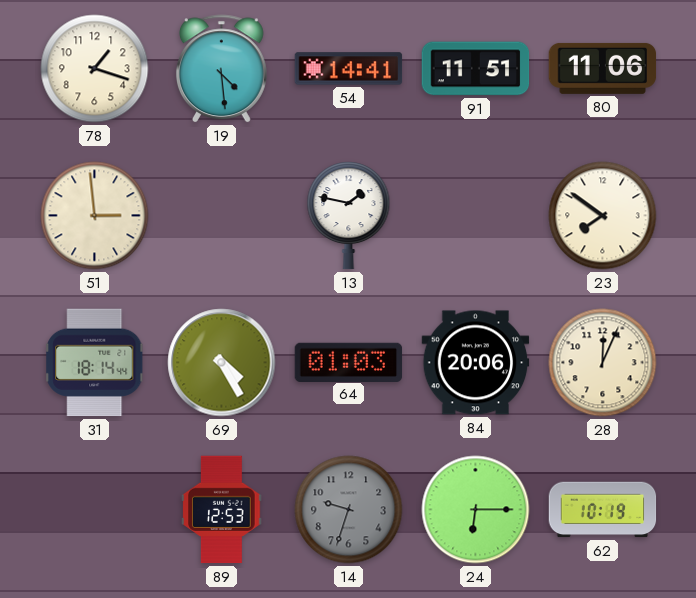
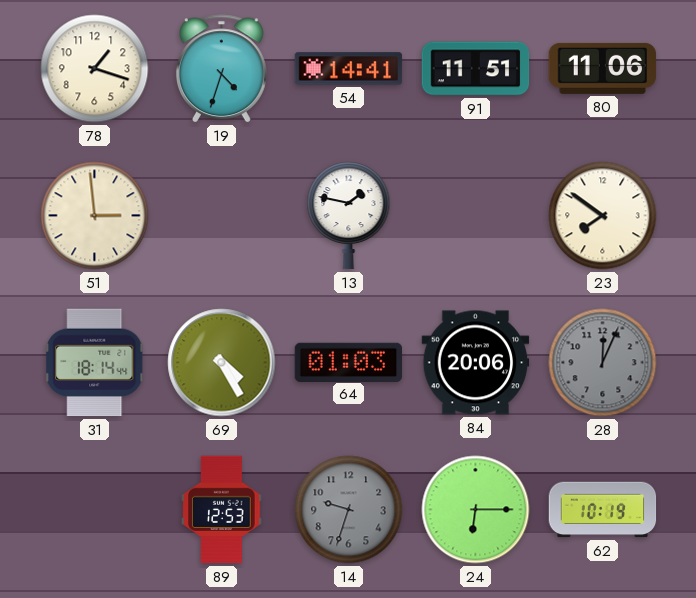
19: 4:29 -> 4:33
28 dial: cream -> grey
